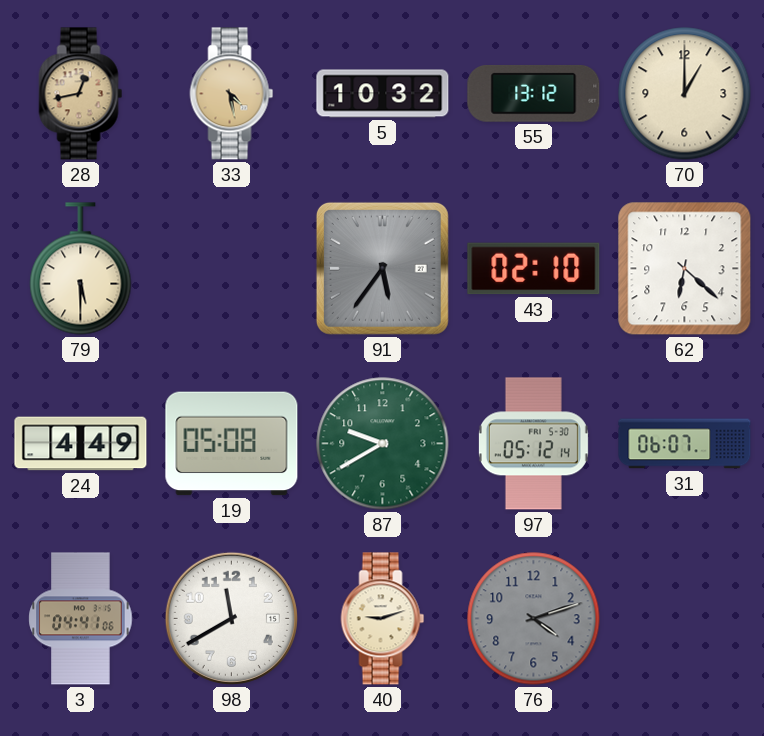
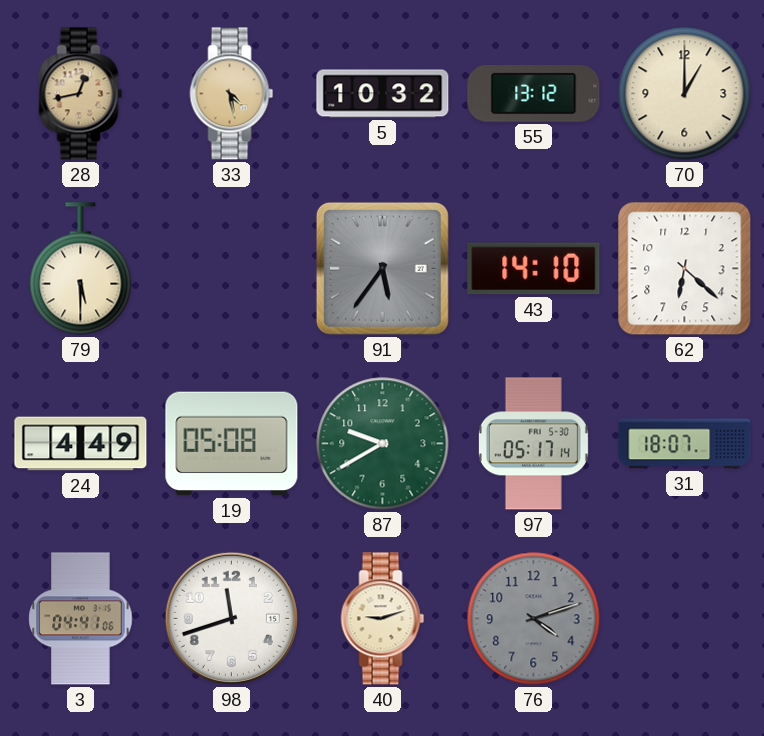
43: 02:10 -> 14:10
97: 05:12 -> 05:17
31: 06:07 -> 18:07
98: 11:40 -> 11:42
